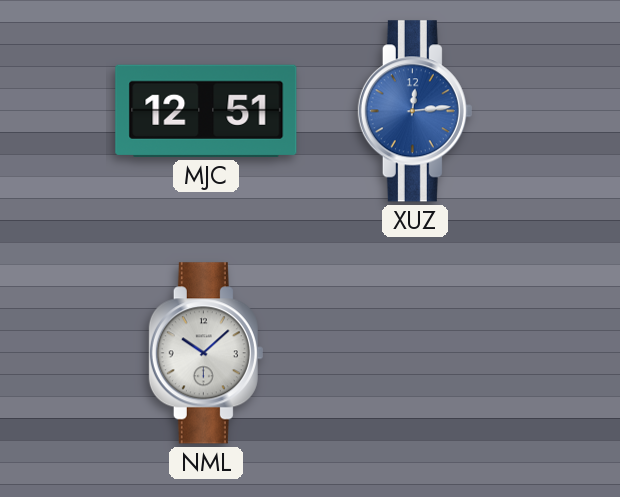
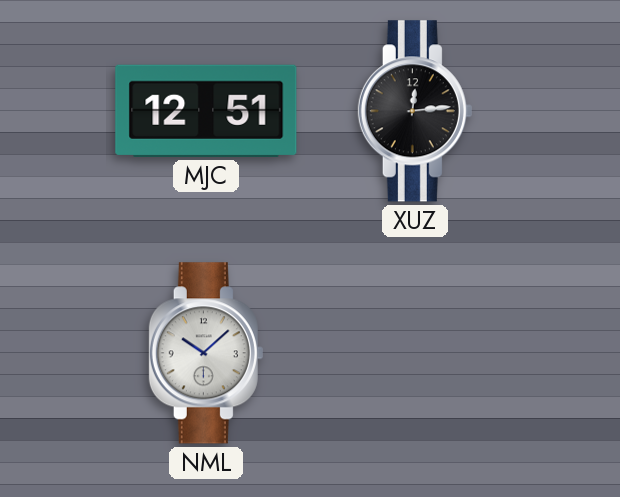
XUZ dial: blue -> black
